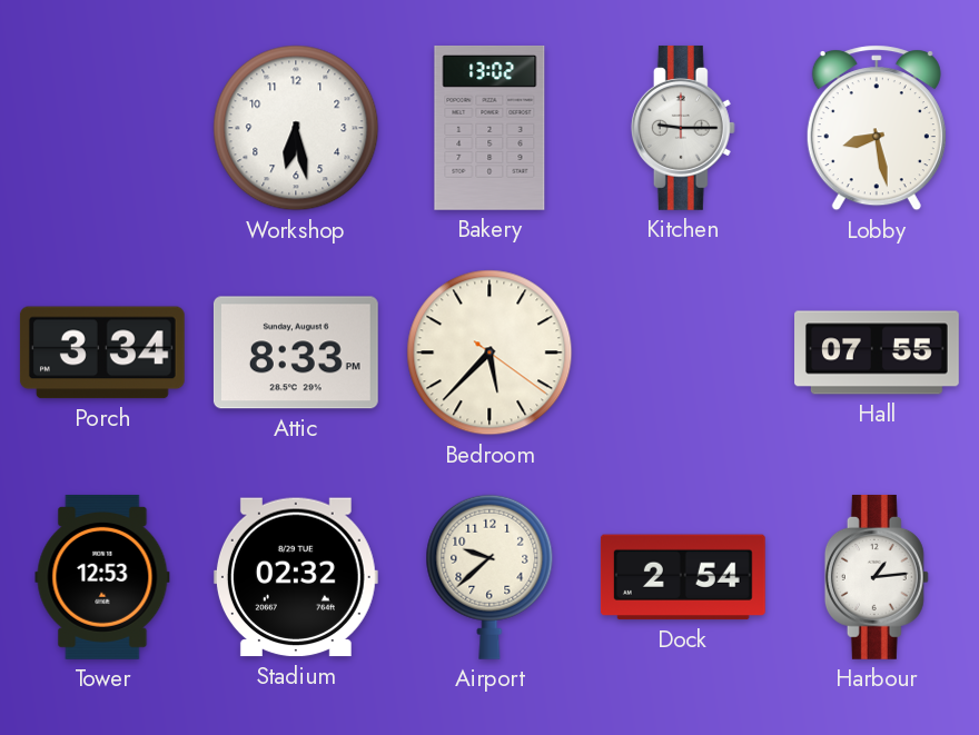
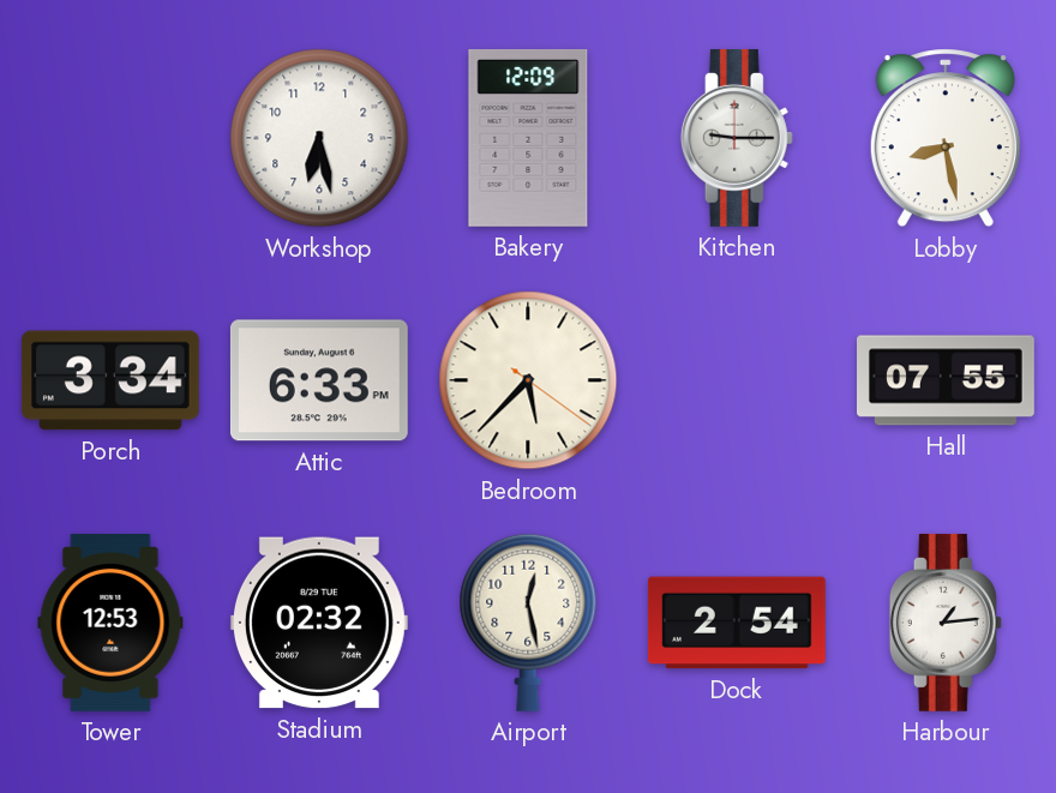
Bakery: 13:02 -> 12:09
Attic: 8:33 -> 6:33
Airport: 9:38 -> 12:28
